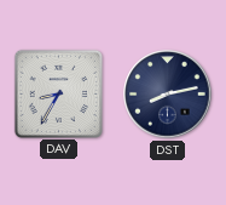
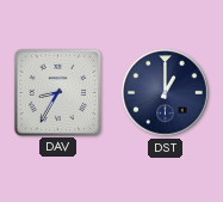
DST: 8:13 -> 1:00
